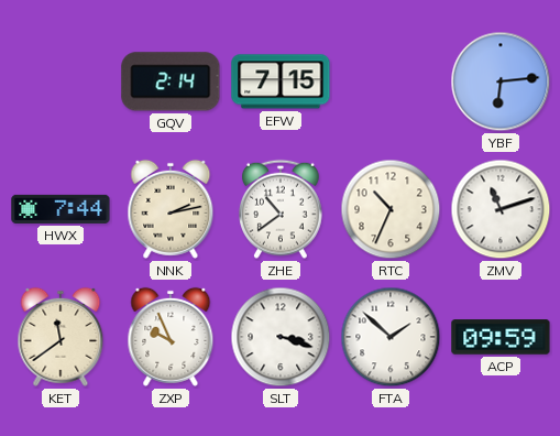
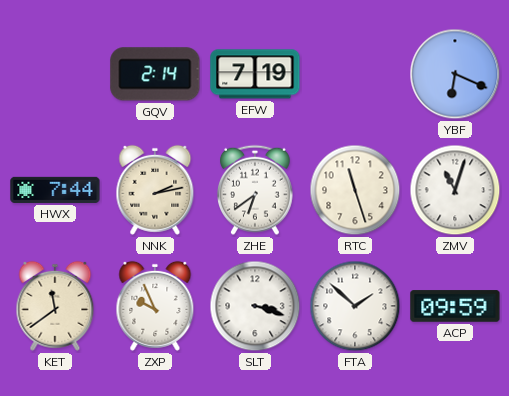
EFW: 7:15 -> 7:19
YBF: 6:14 -> 6:19
ZHE: 10:39 -> 6:39
RTC: 10:34 -> 11:27
ZMV: 11:12 -> 11:03
